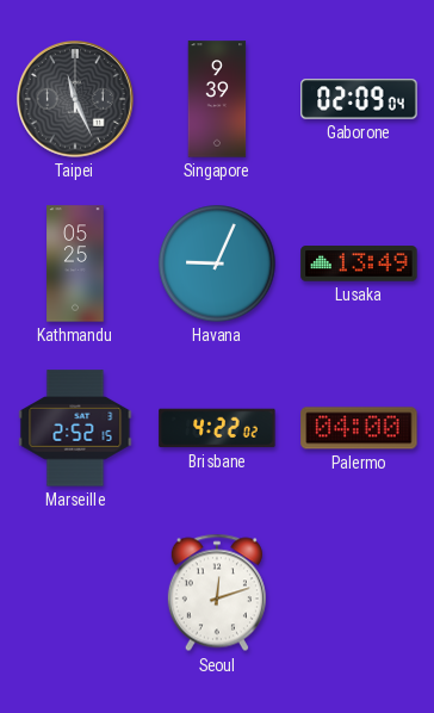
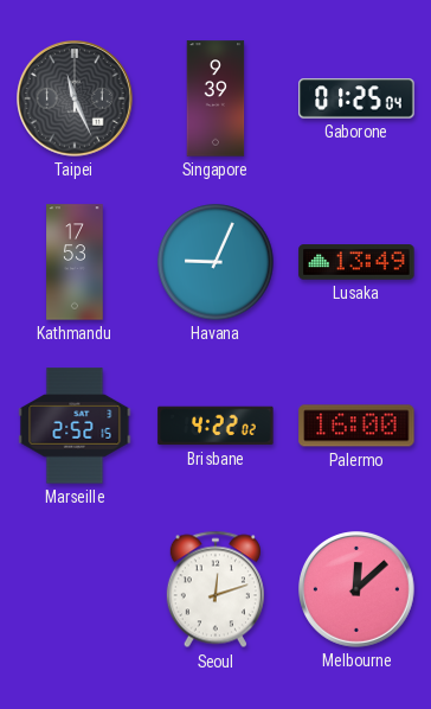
Gaborone: 02:09 -> 01:25
Kathmandu: 05:25 -> 17:53
Palermo: 04:00 -> 16:00
Melbourne: none -> 12:08
